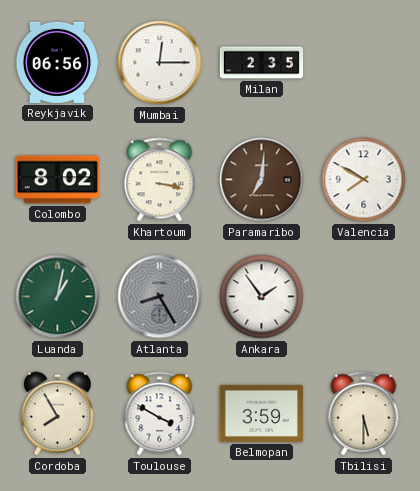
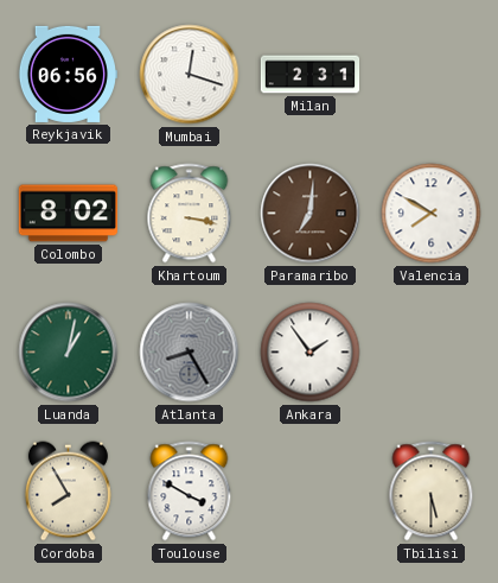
Mumbai: 12:15 -> 12:18
Milan: 2:35 -> 2:31
Belmopan: 3:59 -> none
